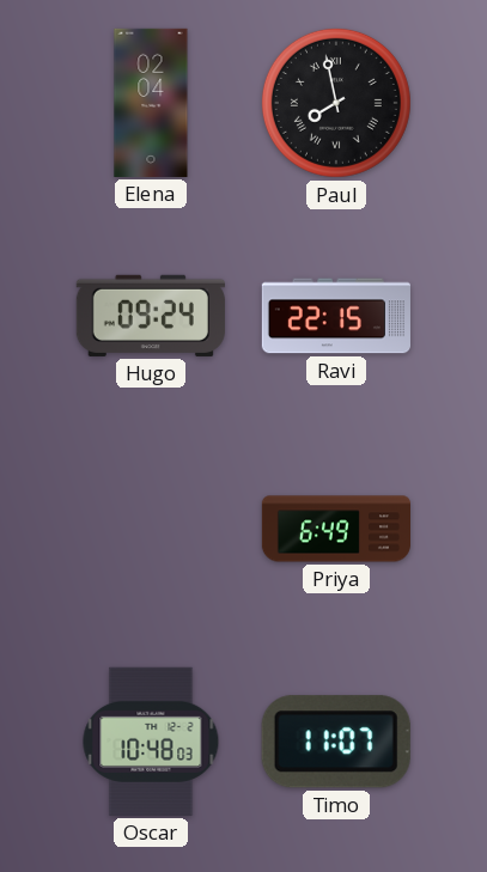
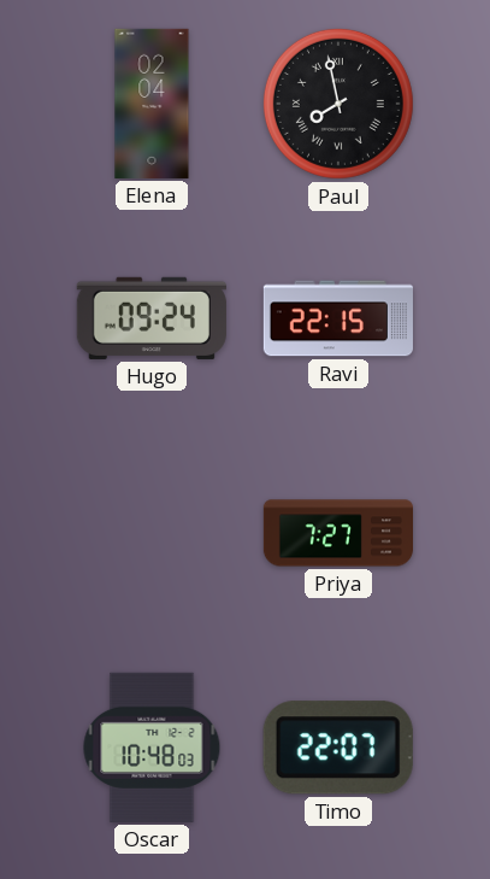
Priya: 6:49 -> 7:27
Timo: 11:07 -> 22:07
